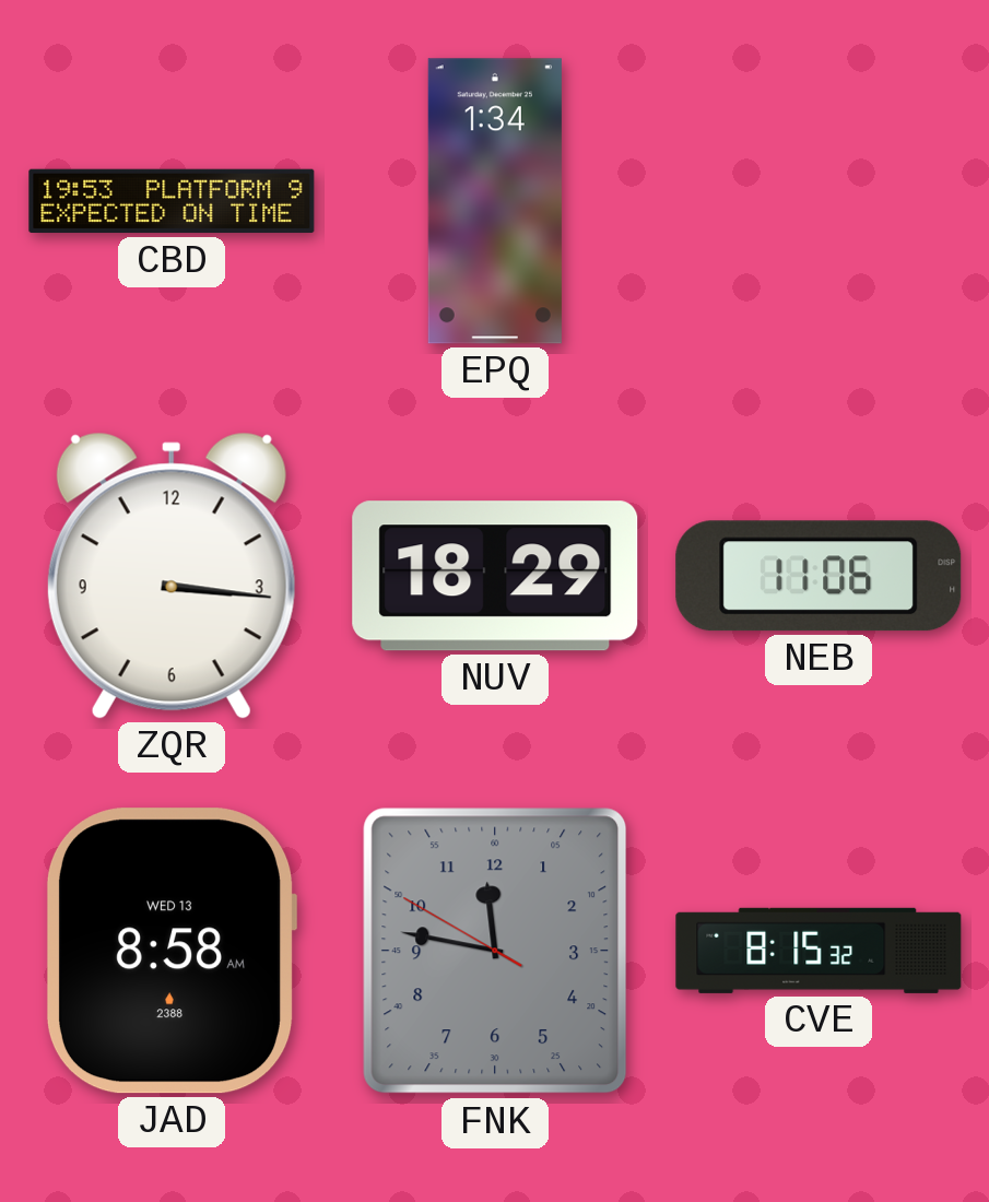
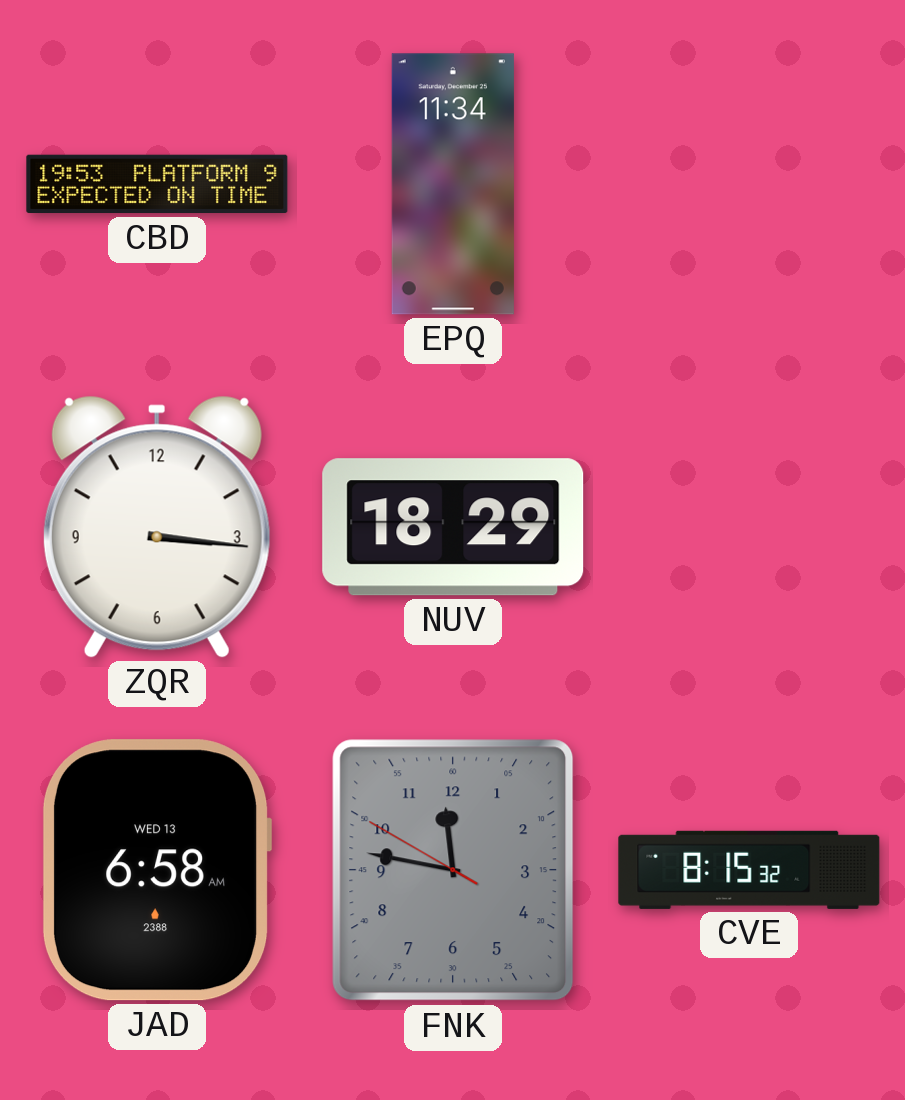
EPQ: 1:34 -> 11:34
NEB: 11:06 -> none
JAD: 8:58 -> 6:58
